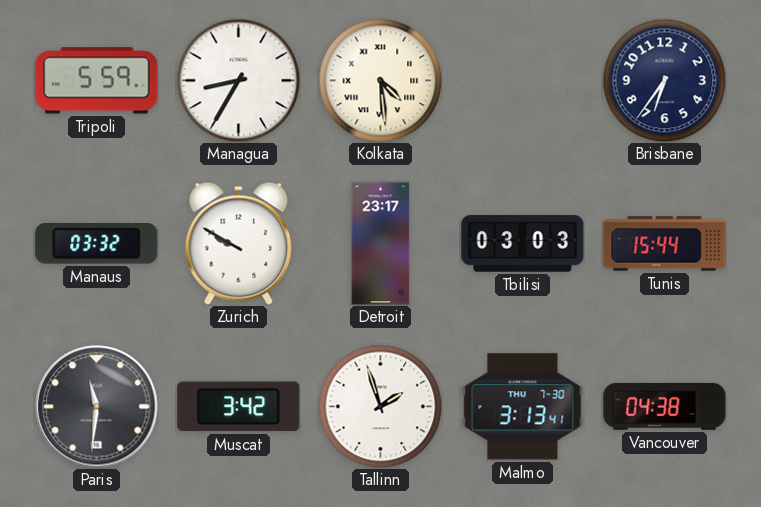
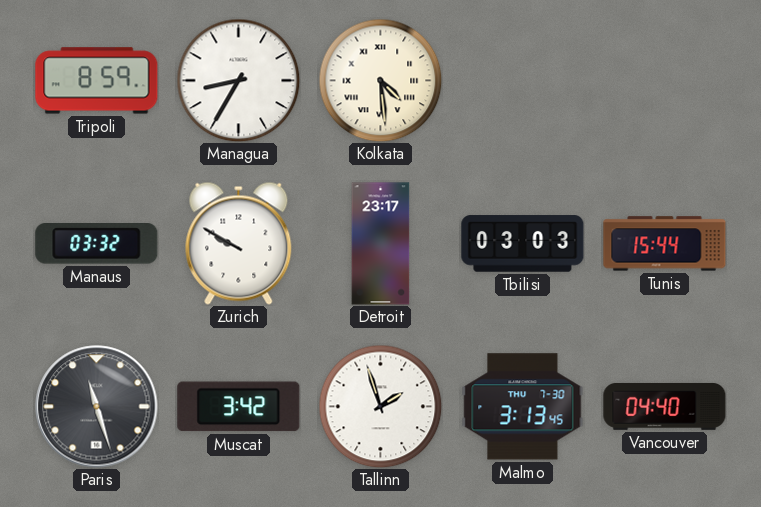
Tripoli: 5:59 -> 8:59
Brisbane: 6:36 -> none
Paris: 11:31 -> 11:27
Malmo: 3:13:41 -> 3:13:45
Vancouver: 04:38 -> 04:40
